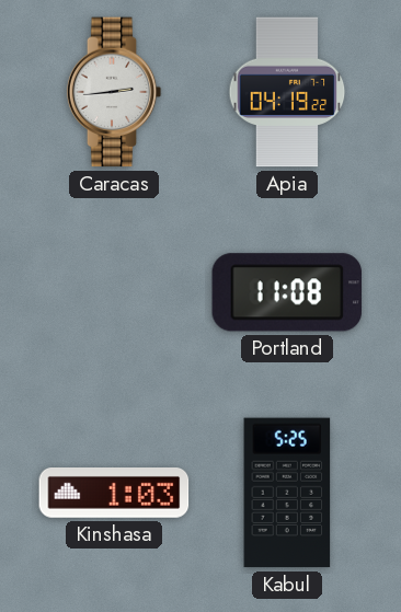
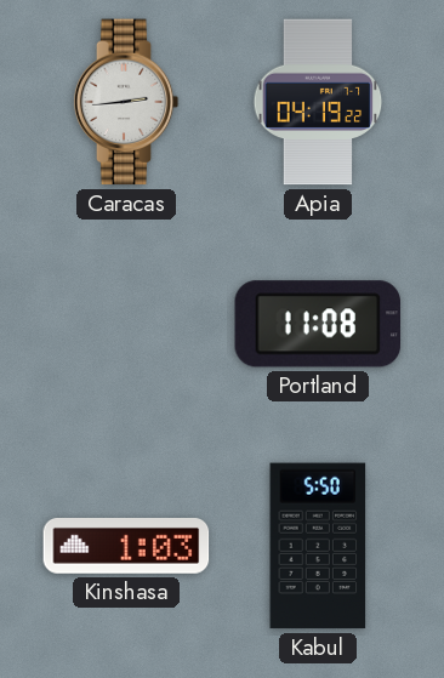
Kabul: 5:25 -> 5:50
